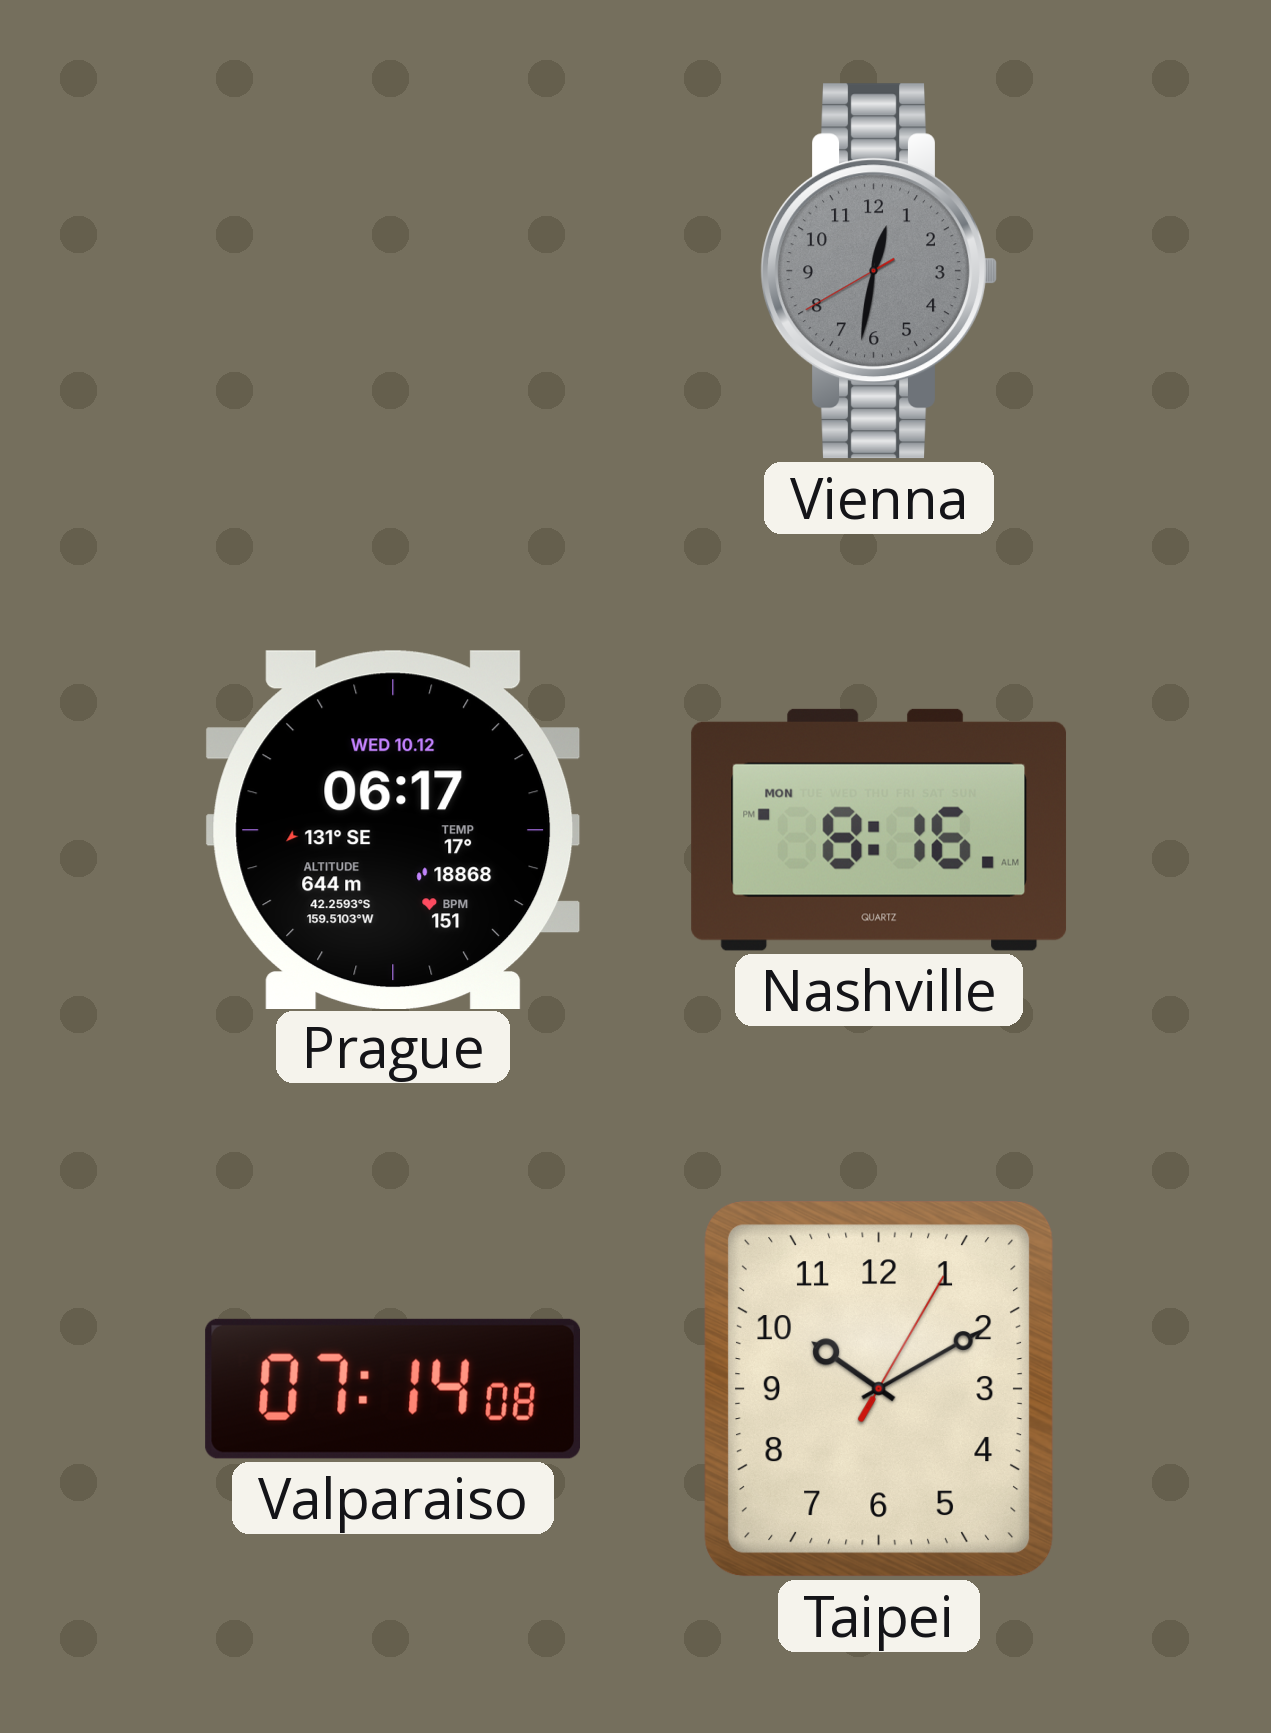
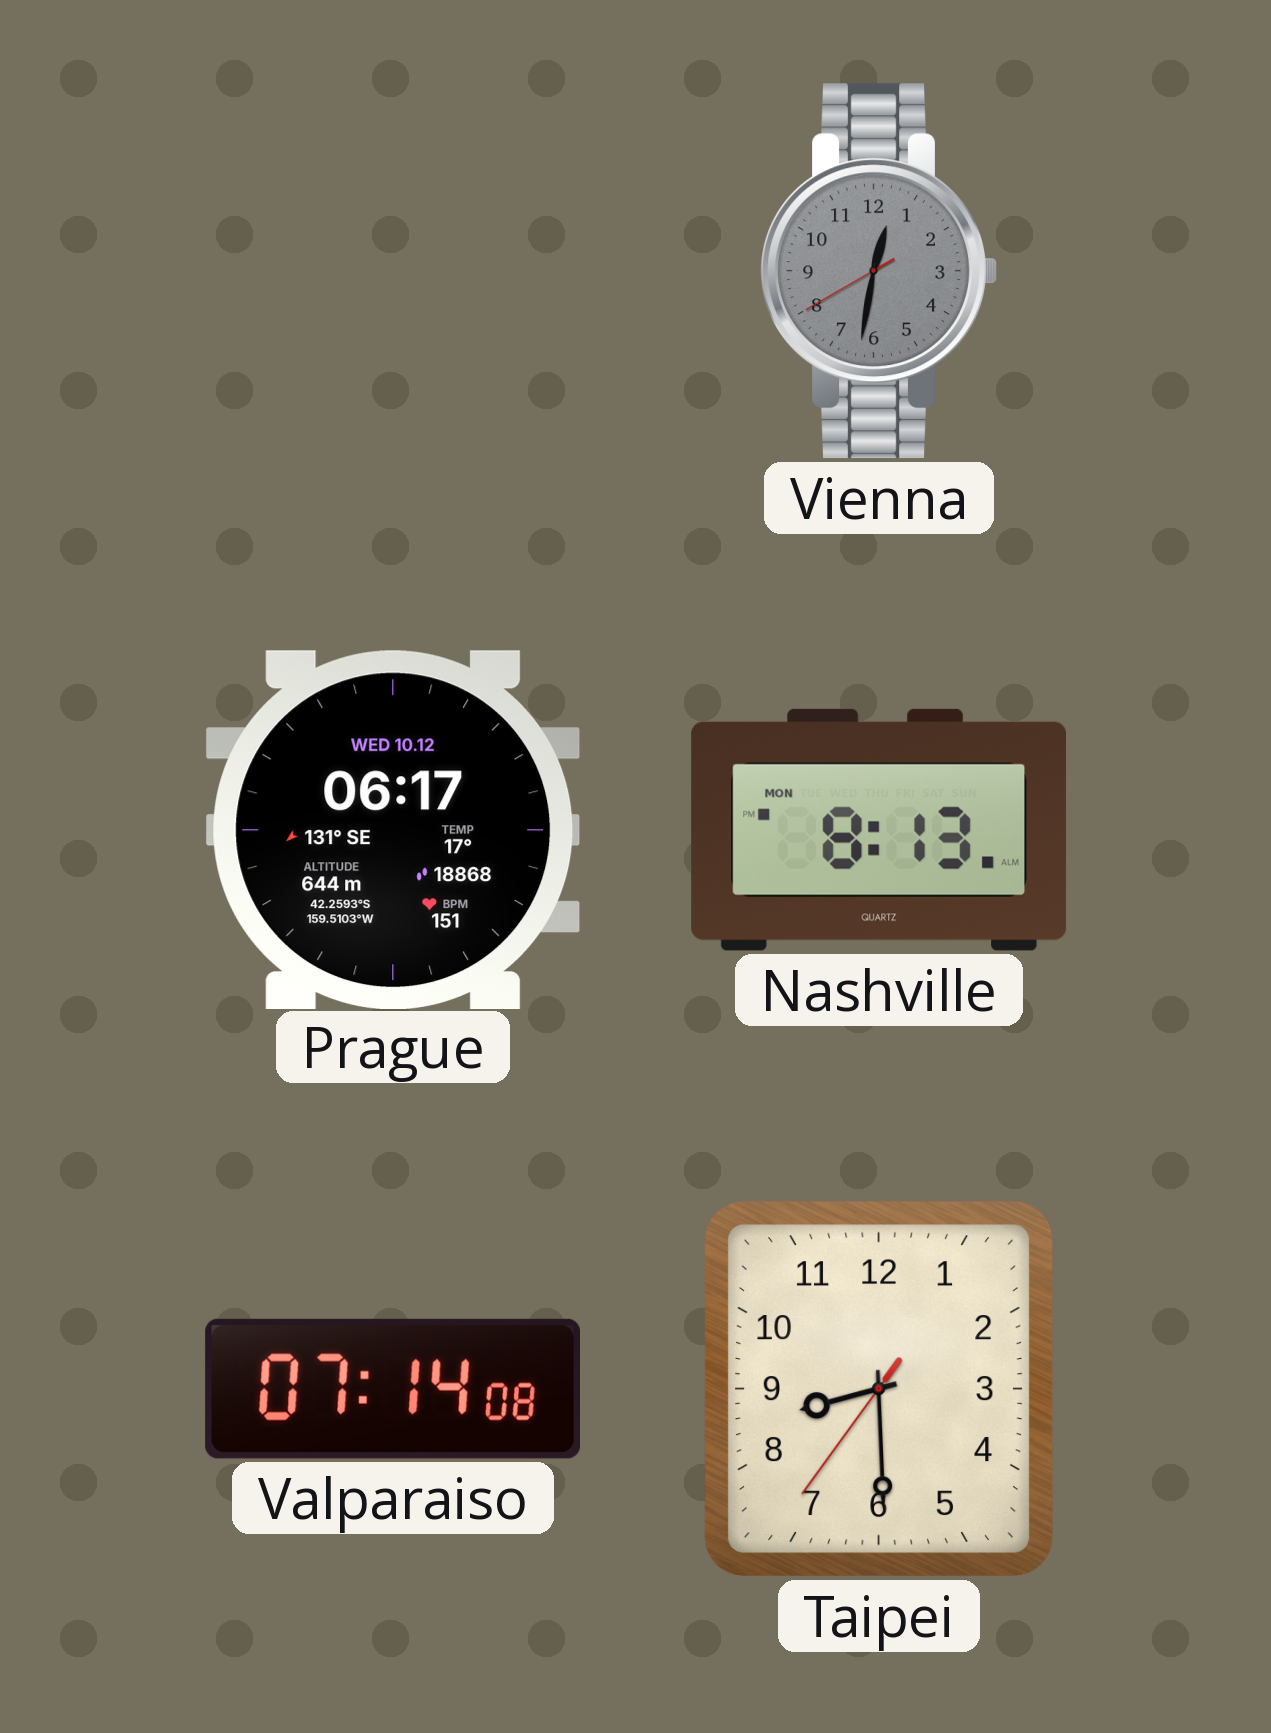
Nashville: 8:16 -> 8:13
Taipei: 10:10 -> 8:29
